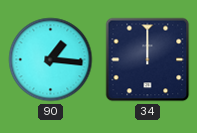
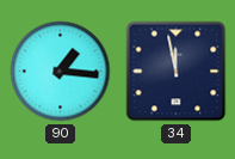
34: 12:00 -> 11:58
